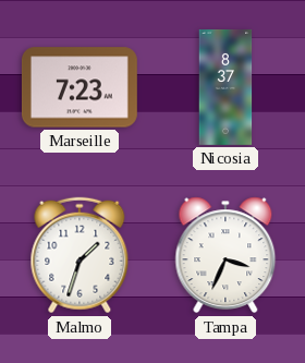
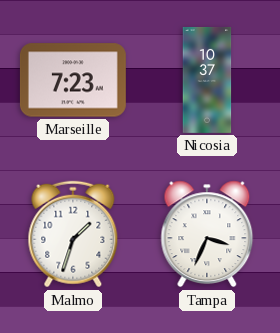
Nicosia: 8:37 -> 10:37
